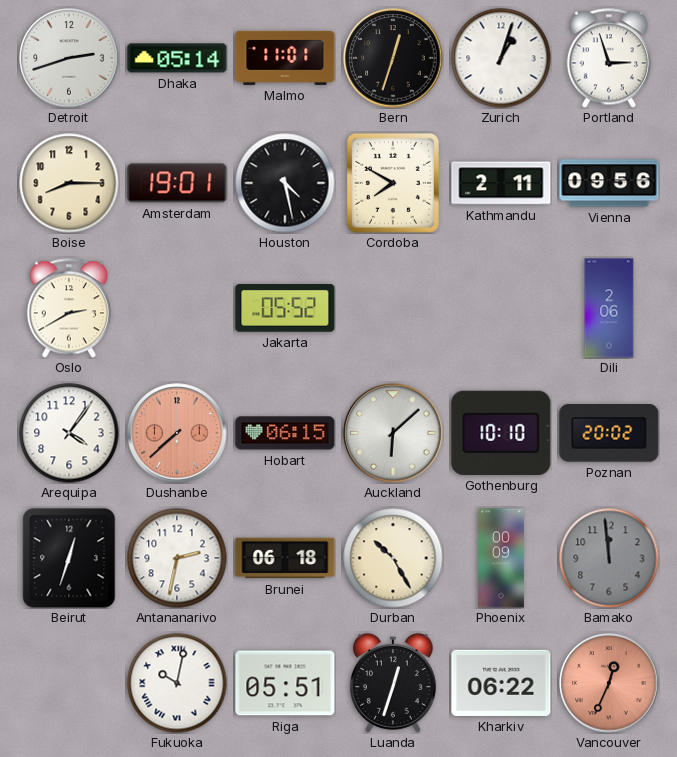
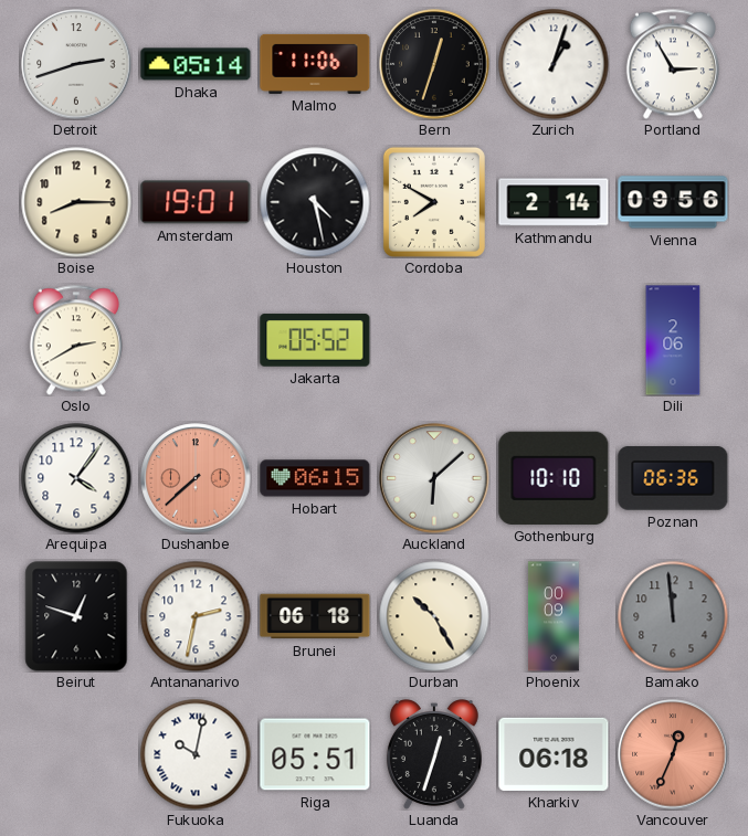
Malmo: 11:01 -> 11:06
Portland: 2:57 -> 2:55
Kathmandu: 2:11 -> 2:14
Poznan: 20:02 -> 06:36
Beirut: 12:33 -> 12:48
Kharkiv: 06:22 -> 06:18
